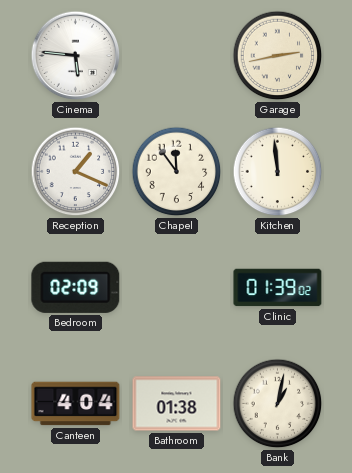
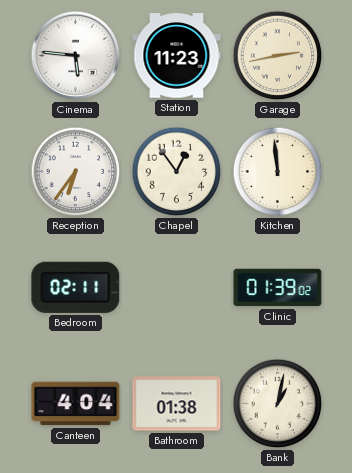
Station: none -> 11:23
Reception: 1:19 -> 6:36
Chapel: 11:54 -> 12:54
Bedroom: 02:09 -> 02:11
